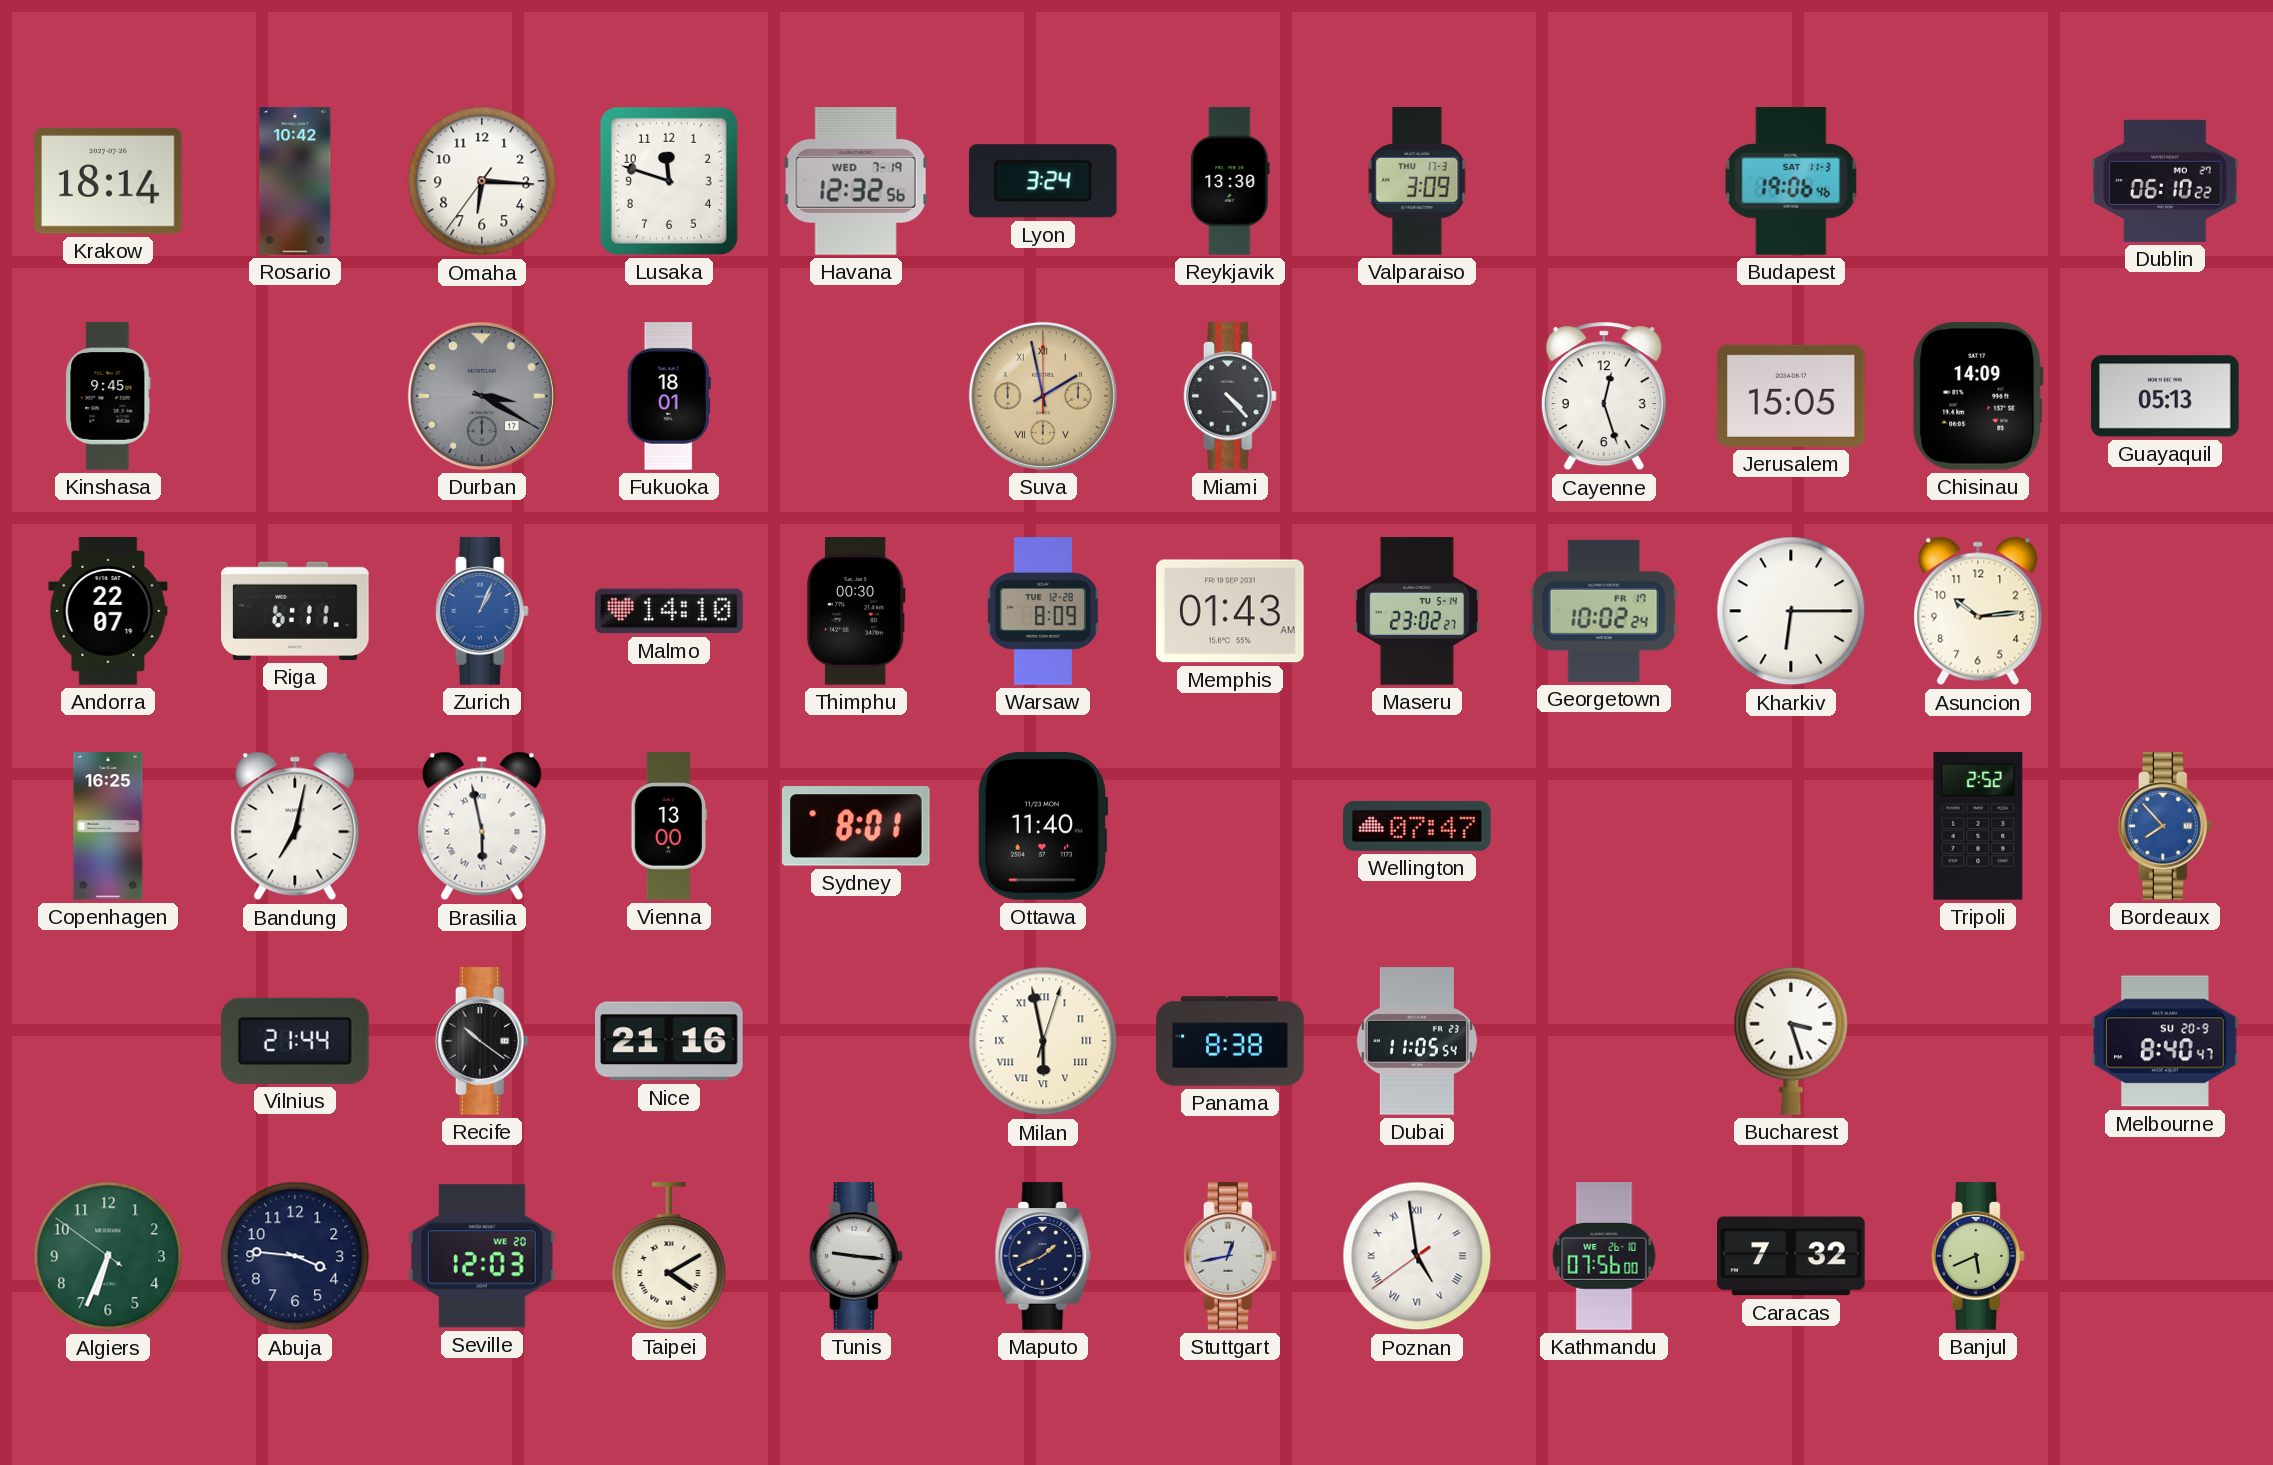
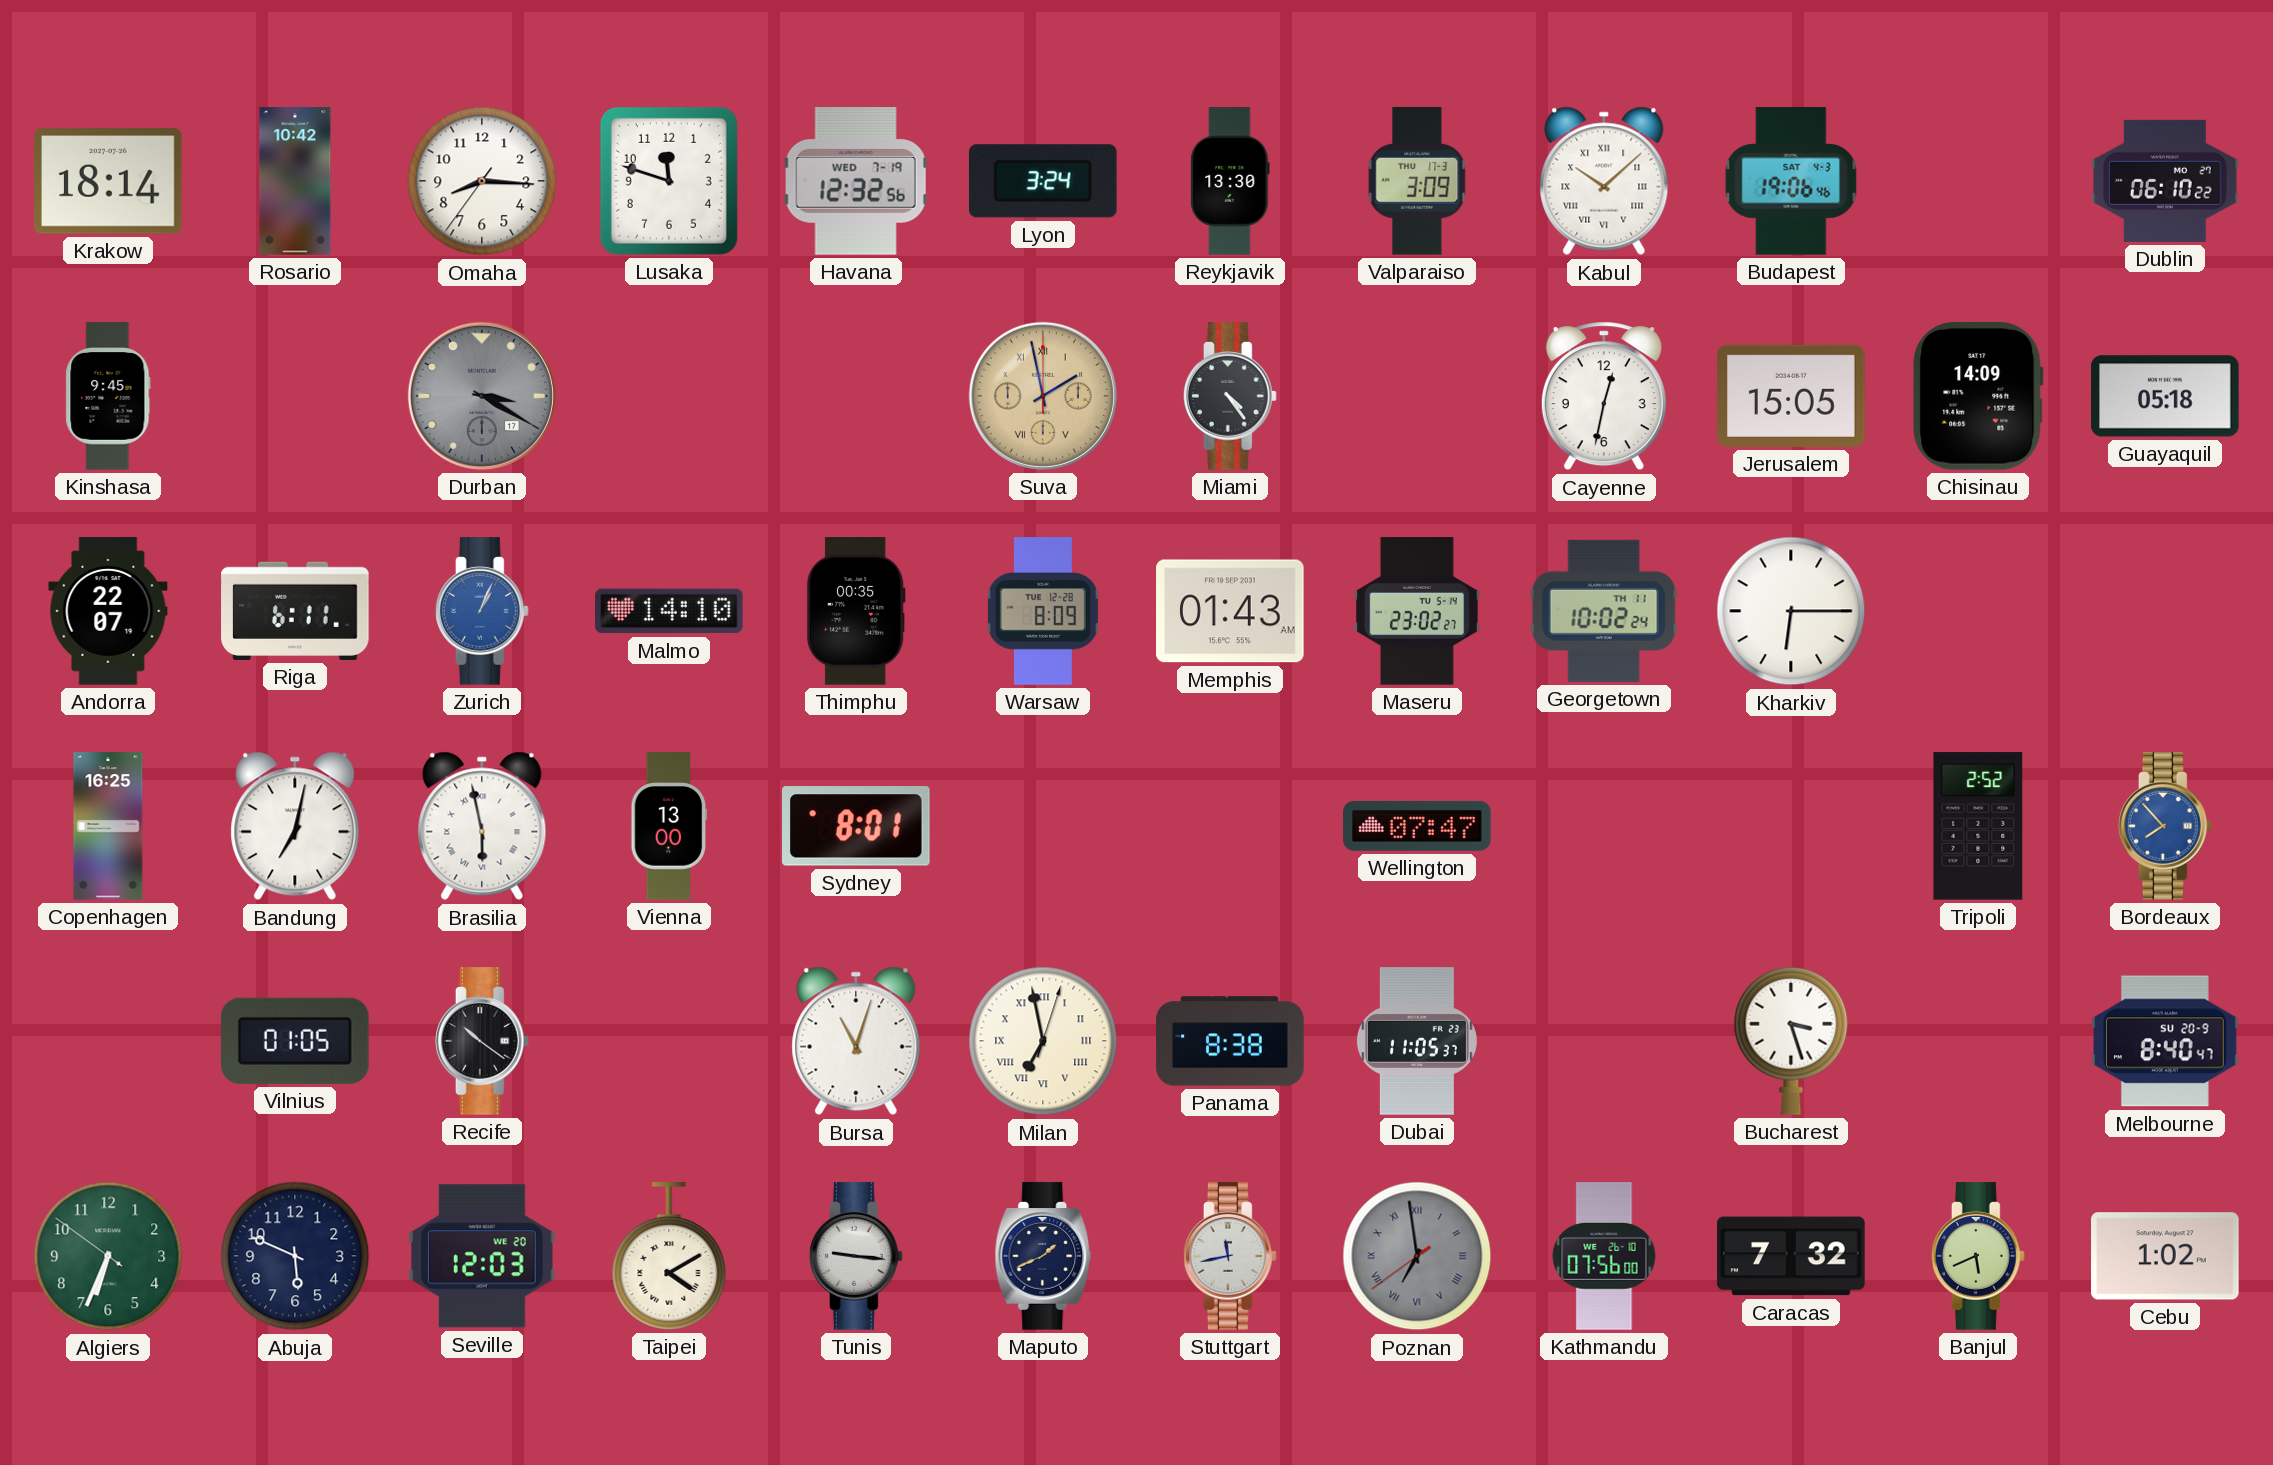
Omaha: 6:15 -> 8:15
Kabul: none -> 10:08
Budapest date: SAT 11-3 -> SAT 4-3
Fukuoka: 18:01 -> none
Miami: 4:23 -> 4:24
Cayenne: 12:27 -> 12:32
Guayaquil: 05:13 -> 05:18
Thimphu: 00:30 -> 00:35
Georgetown date: FR 17 -> TH 11
Asuncion: 10:14 -> none
Ottawa: 11:40 -> none
Vilnius: 21:44 -> 01:05
Nice: 21:16 -> none
Bursa: none -> 11:03
Milan: 5:58 -> 6:58
Dubai: 11:05:54 -> 11:05:37
Abuja: 3:46 -> 5:49
Stuttgart: 12:43 -> 11:43
Poznan: 4:58 -> 6:58
Poznan dial: white -> grey
Cebu: none -> 1:02
